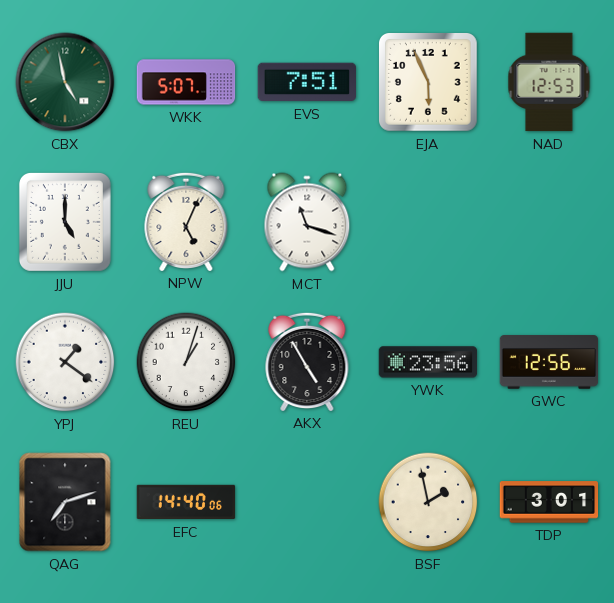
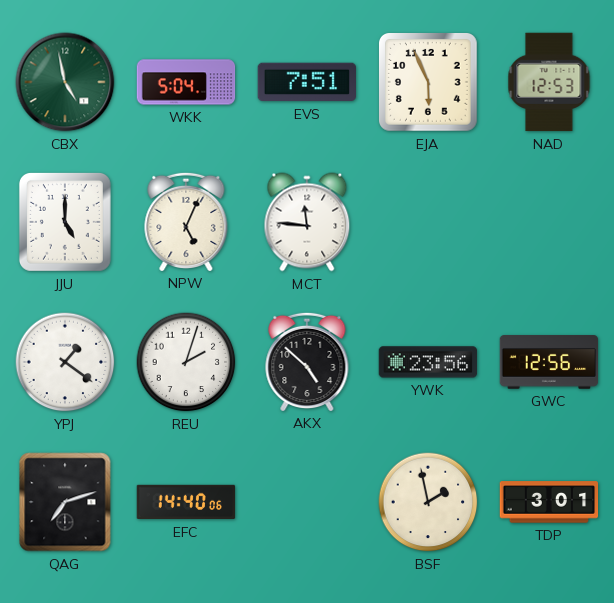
WKK: 5:07 -> 5:04
MCT: 11:18 -> 11:46
REU: 1:03 -> 2:03
AKX: 4:55 -> 4:52
